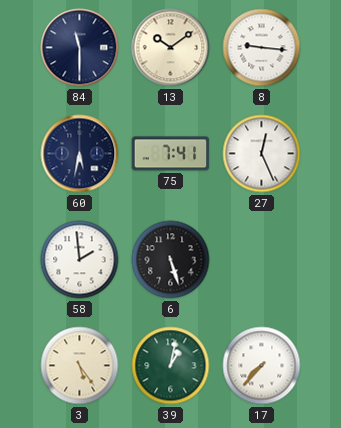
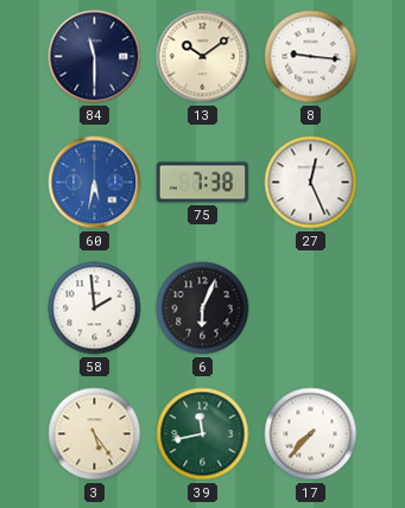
60 dial: navy -> blue
75: 7:41 -> 7:38
6: 5:27 -> 6:04
39: 1:02 -> 11:43
